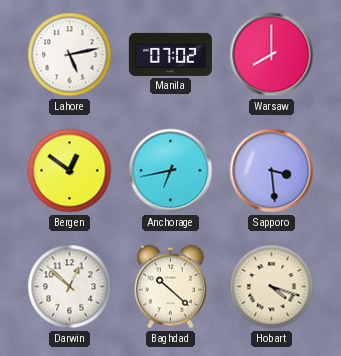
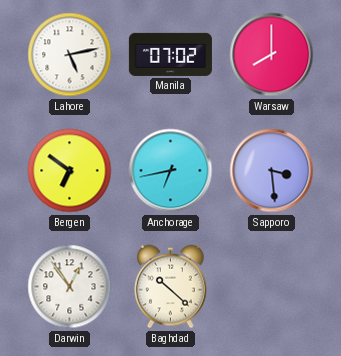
Bergen: 12:51 -> 6:51
Darwin: 12:52 -> 12:54
Hobart: 4:18 -> none
